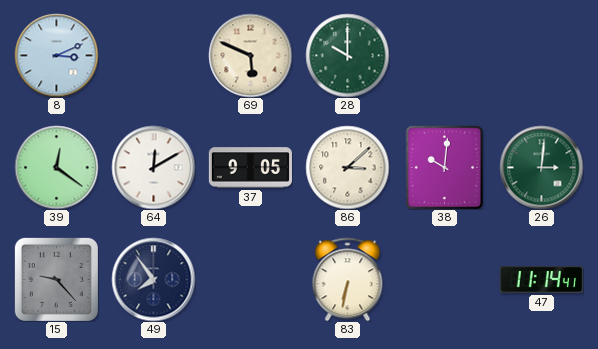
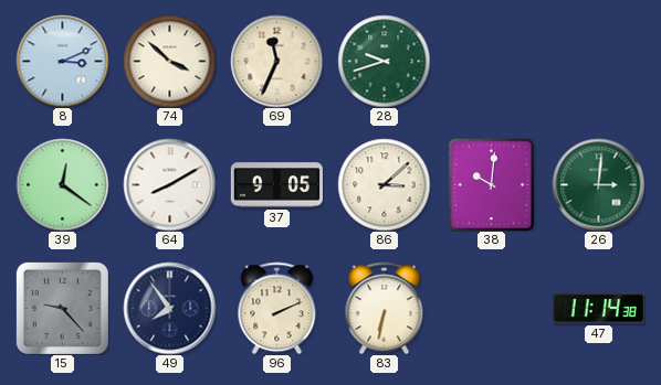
74: none -> 3:52
69: 5:49 -> 11:34
28: 10:00 -> 9:42
64: 12:10 -> 8:10
96: none -> 2:11
47: 11:14:41 -> 11:14:38
